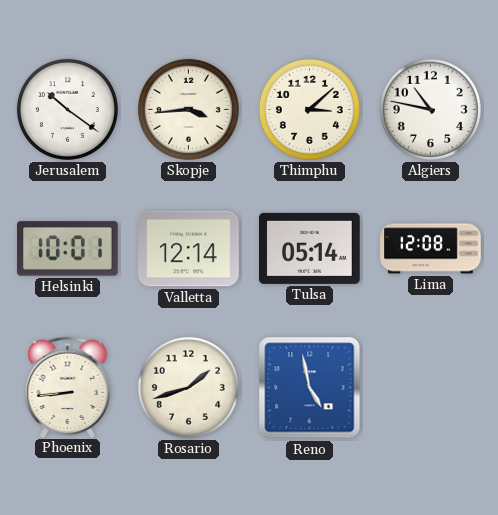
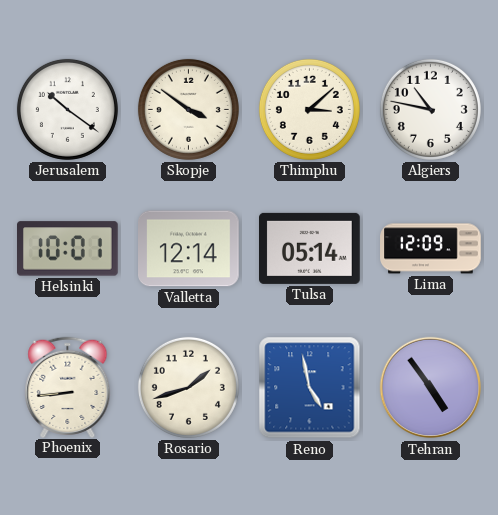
Skopje: 3:44 -> 3:51
Lima: 12:08 -> 12:09
Tehran: none -> 4:54
